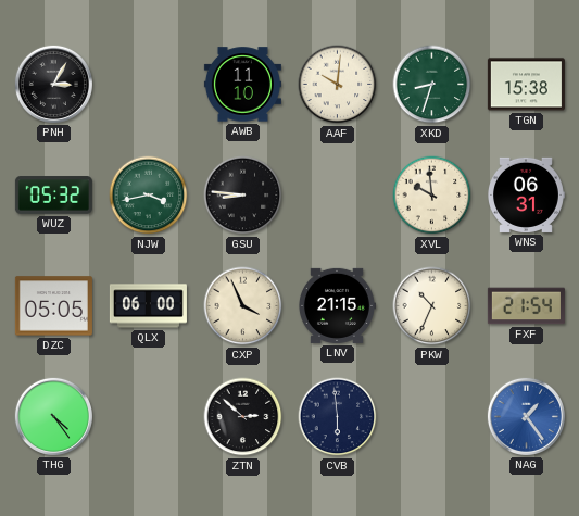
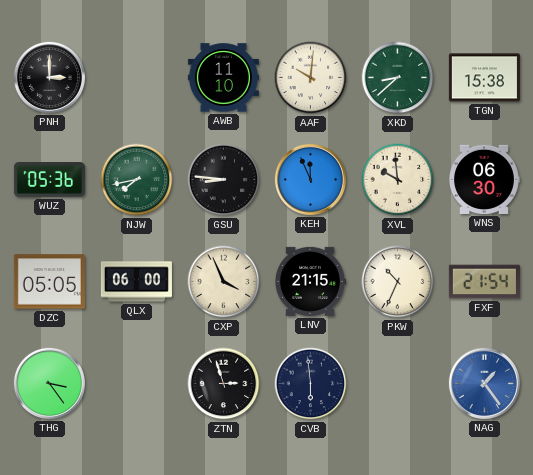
PNH: 3:05 -> 3:00
XKD: 8:33 -> 8:38
WUZ: 05:32 -> 05:36
NJW: 3:43 -> 7:43
KEH: none -> 11:56
WNS: 06:31 -> 06:30
THG: 4:24 -> 3:24
ZTN: 2:52 -> 2:57
